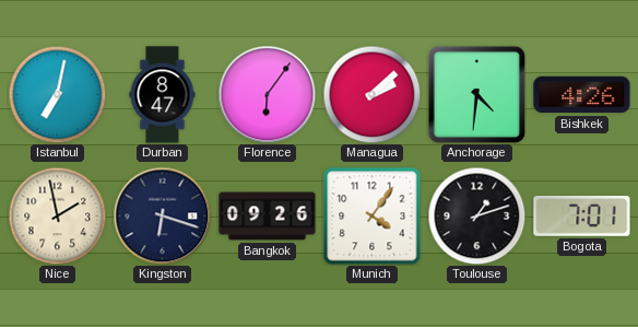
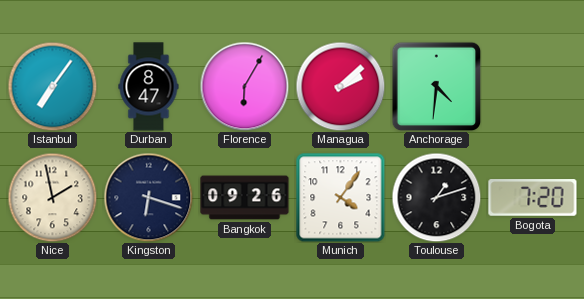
Istanbul: 7:02 -> 7:06
Florence: 6:06 -> 6:05
Bishkek: 4:26 -> none
Bogota: 7:01 -> 7:20
